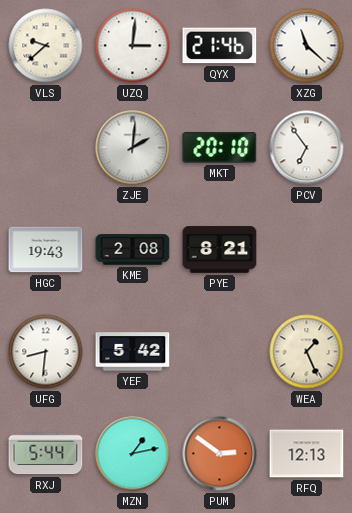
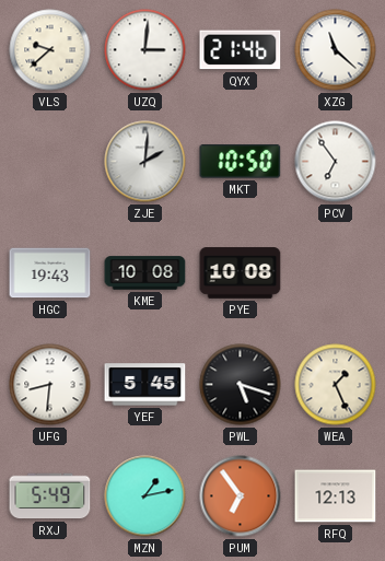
MKT: 20:10 -> 10:50
KME: 2:08 -> 10:08
PYE: 8:21 -> 10:08
YEF: 5:42 -> 5:45
PWL: none -> 5:18
RXJ: 5:44 -> 5:49
PUM: 2:51 -> 6:54
